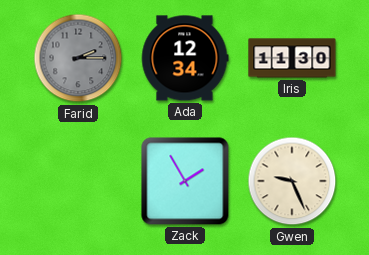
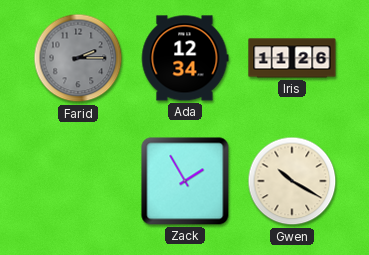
Iris: 11:30 -> 11:26
Gwen: 9:26 -> 10:20
